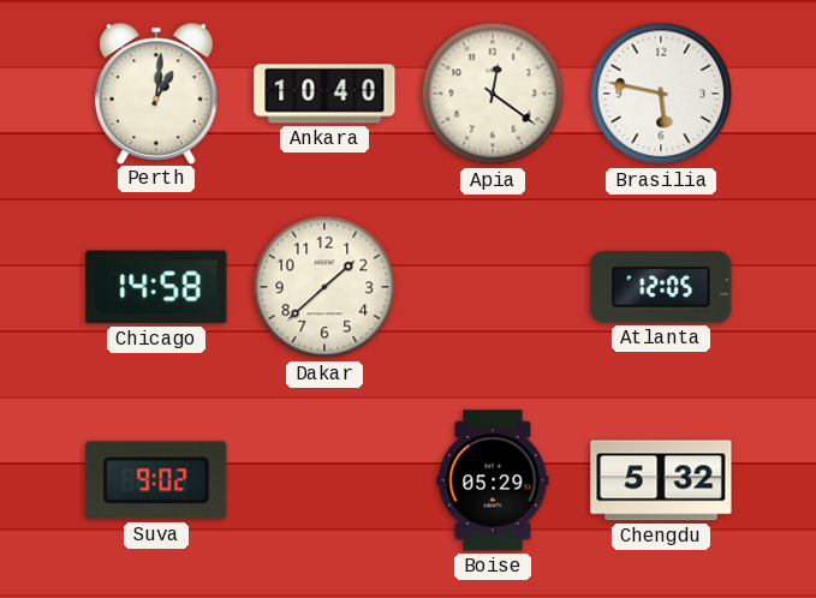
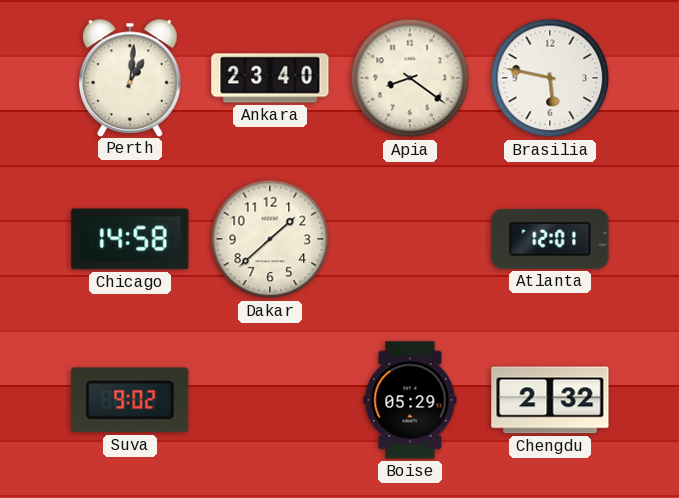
Ankara: 10:40 -> 23:40
Apia: 12:21 -> 8:21
Atlanta: 12:05 -> 12:01
Chengdu: 5:32 -> 2:32
